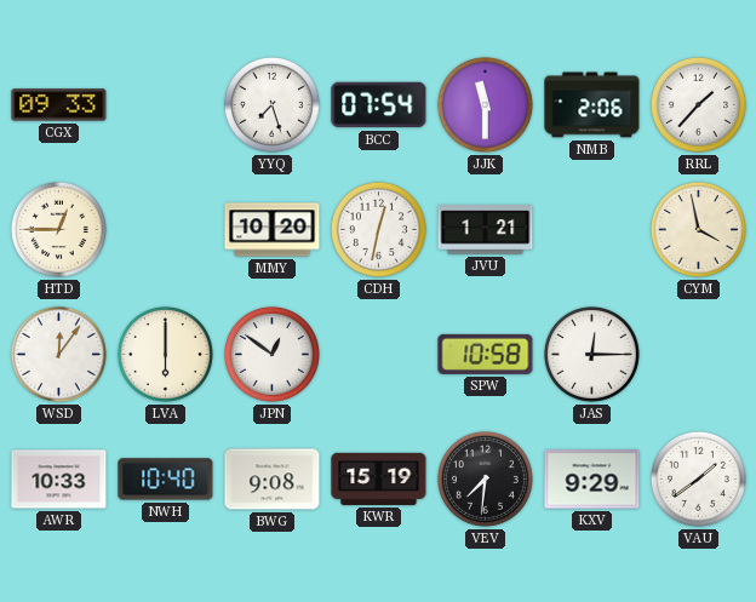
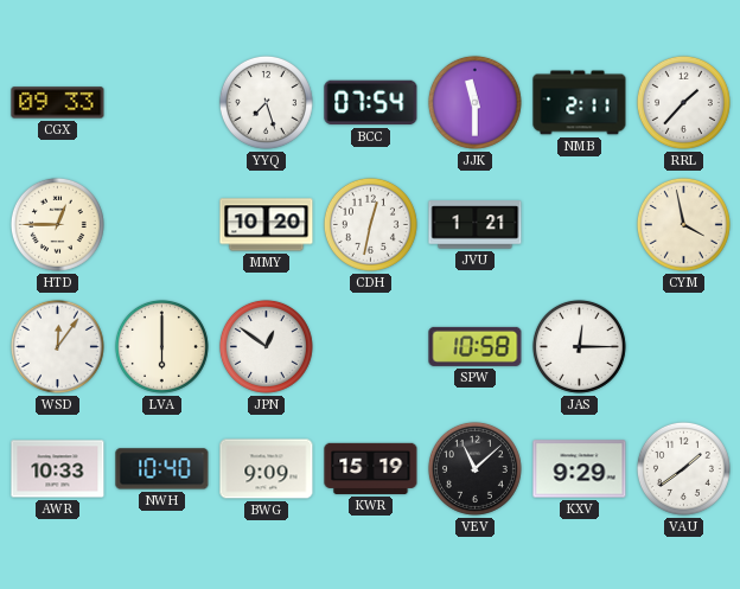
NMB: 2:06 -> 2:11
BWG: 9:08 -> 9:09
VEV: 7:31 -> 11:08
